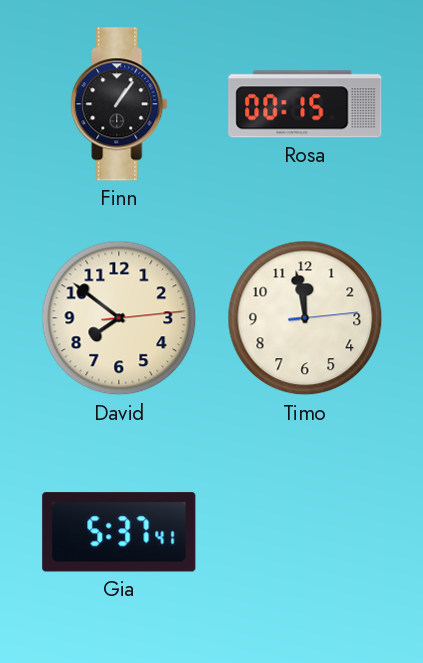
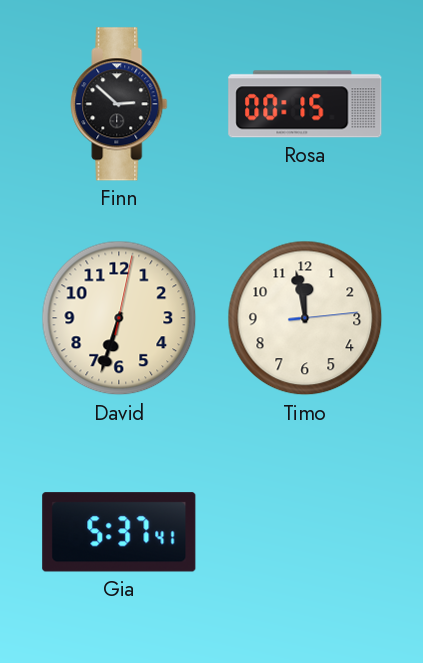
Finn: 1:06 -> 2:52
David: 7:51 -> 6:33
